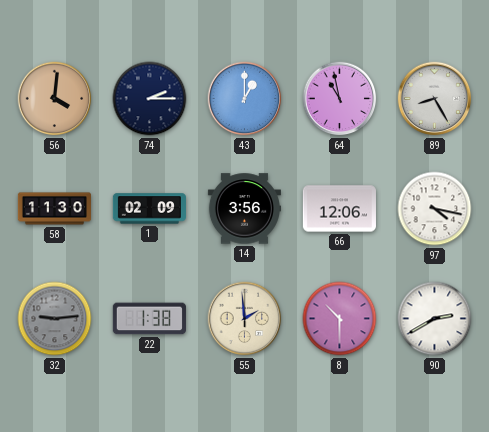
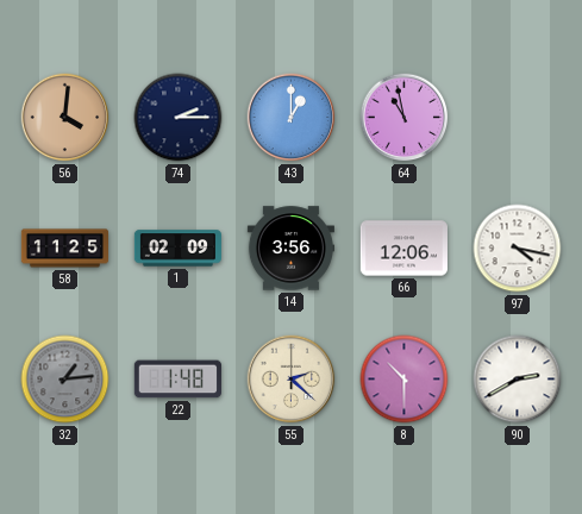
89: 8:25 -> none
58: 11:30 -> 11:25
32: 9:14 -> 1:14
22: 1:38 -> 1:48
55: 1:59 -> 2:22
